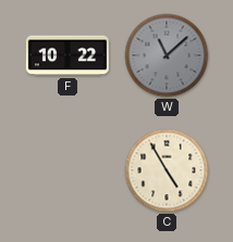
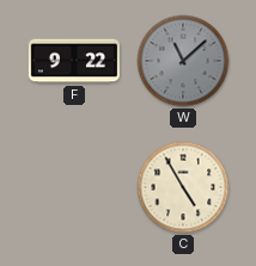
F: 10:22 -> 9:22
